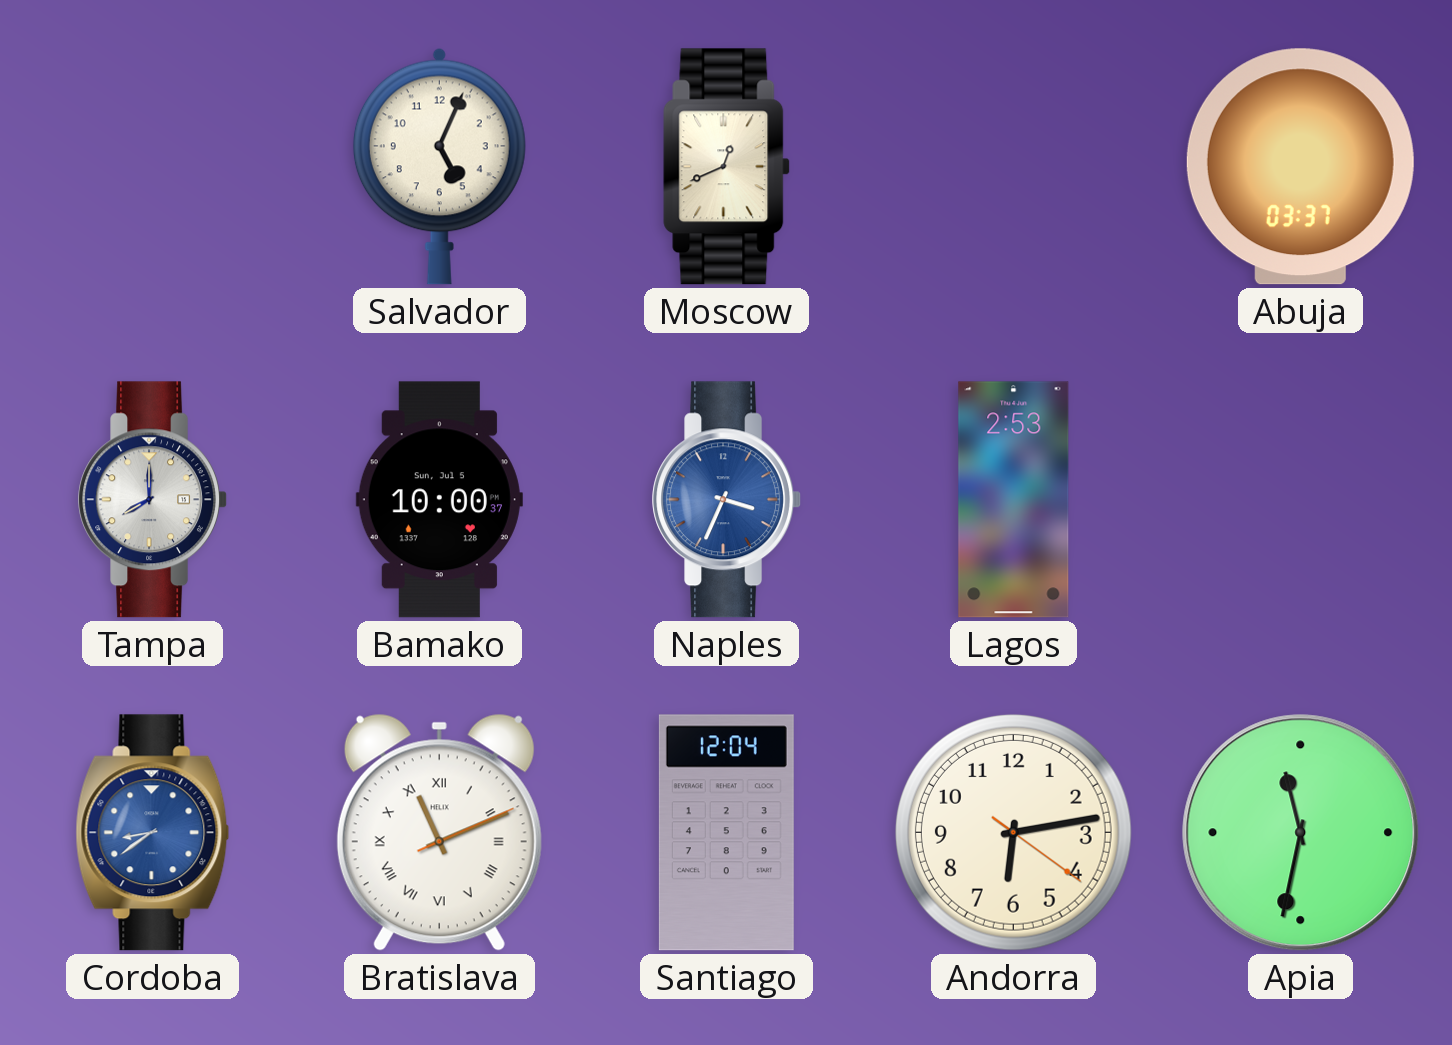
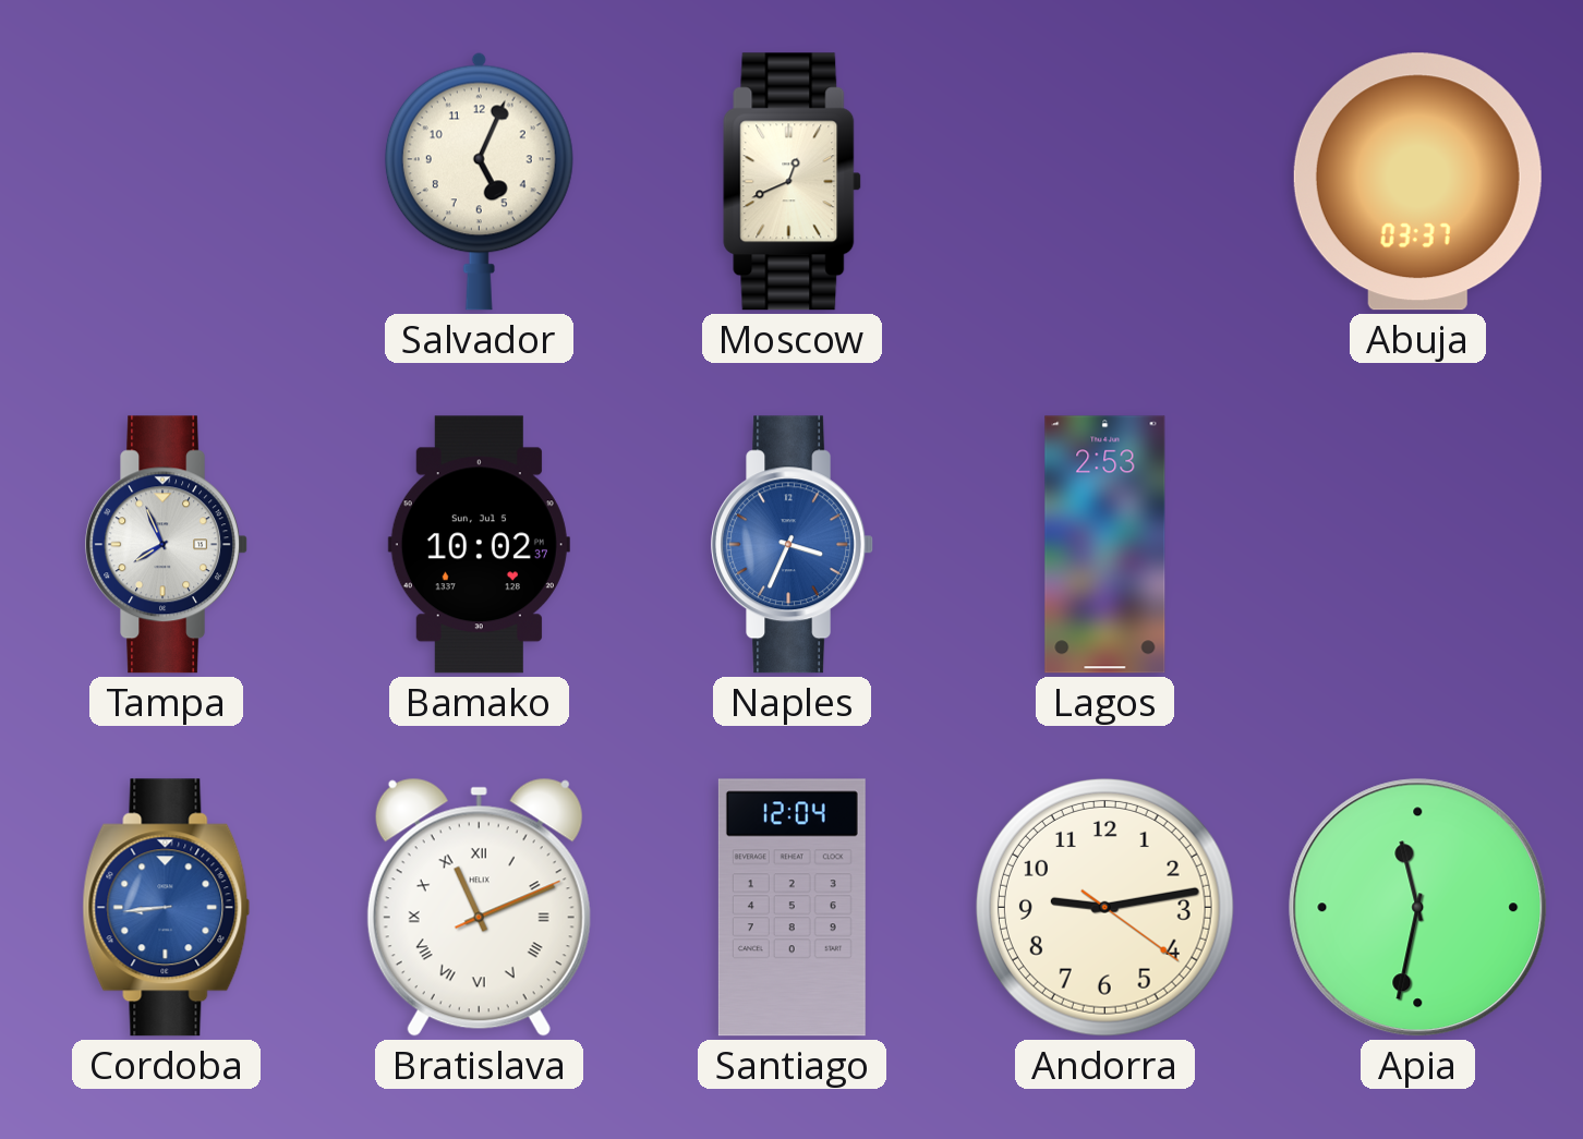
Tampa: 8:00 -> 7:56
Bamako: 10:00 -> 10:02
Cordoba: 8:39 -> 8:44
Andorra: 6:13 -> 9:13
